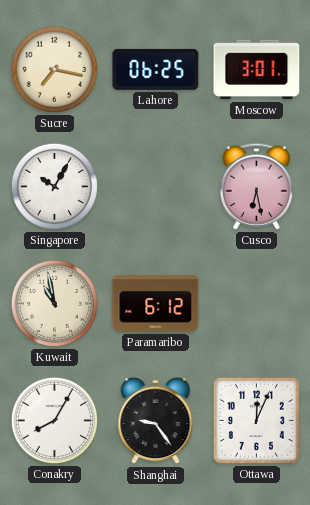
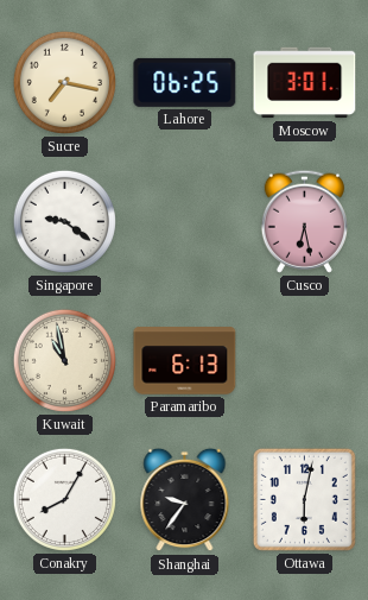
Singapore: 10:05 -> 9:21
Paramaribo: 6:12 -> 6:13
Shanghai: 9:24 -> 9:36
Ottawa: 12:04 -> 6:02
